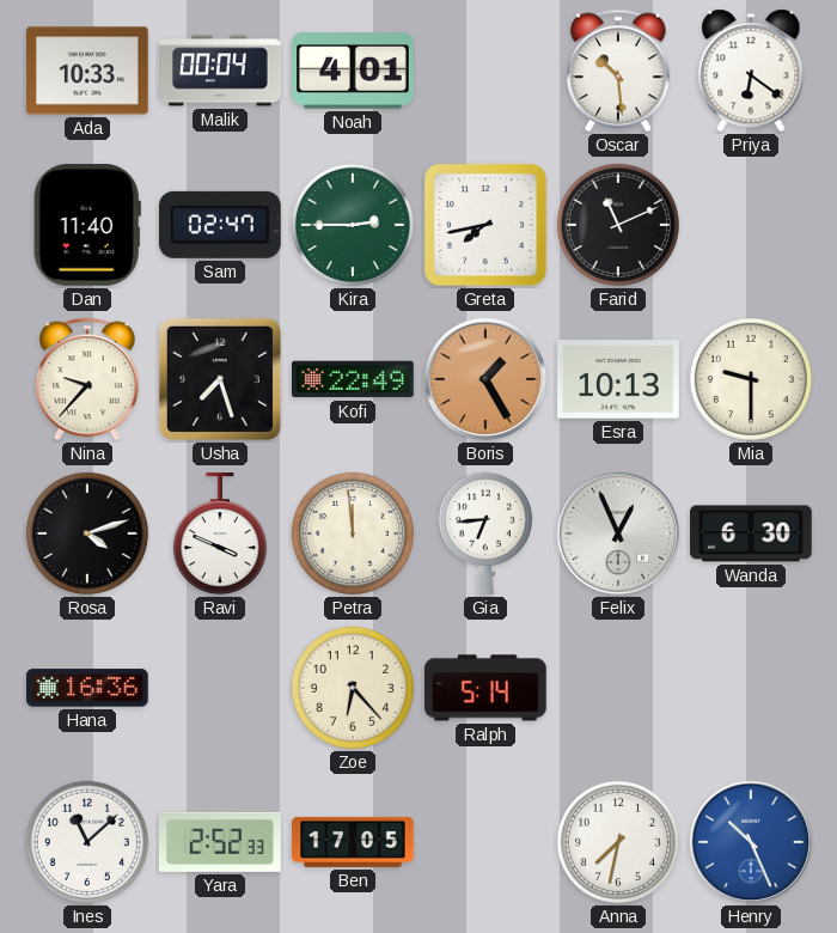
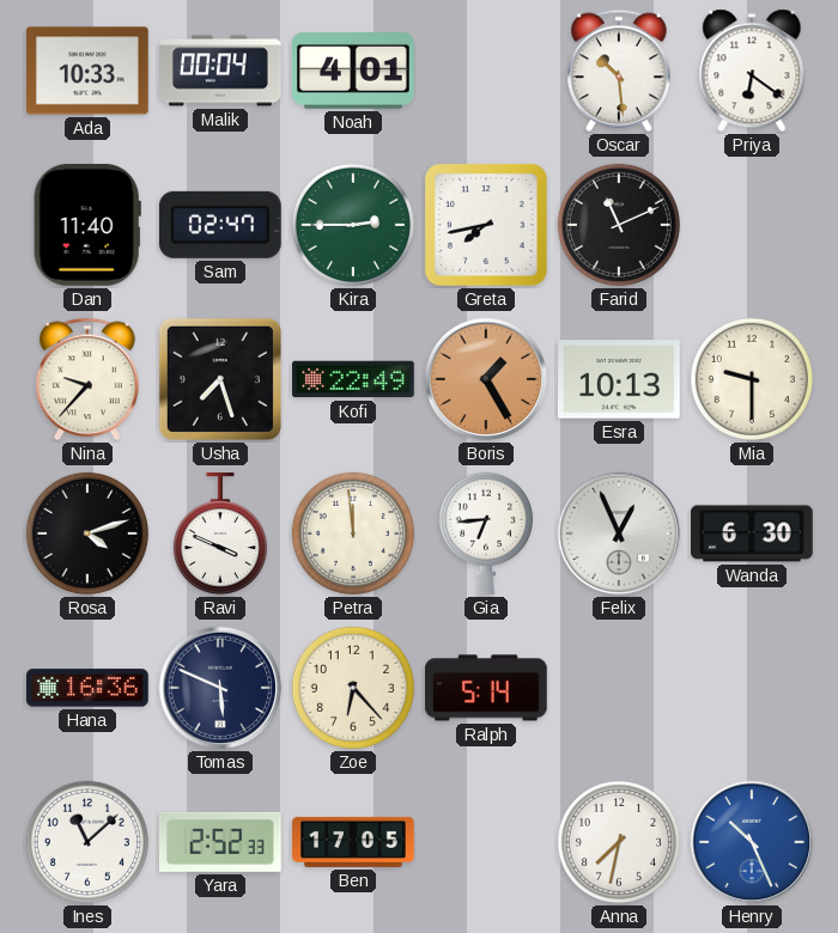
Tomas: none -> 5:49
